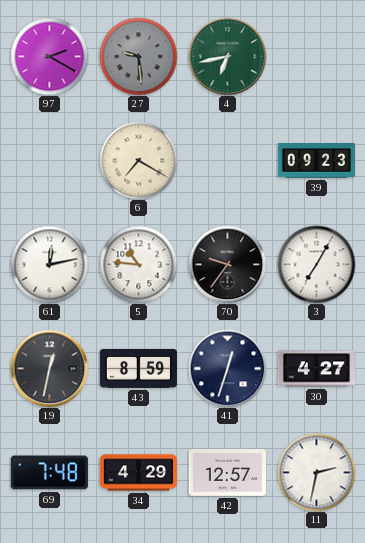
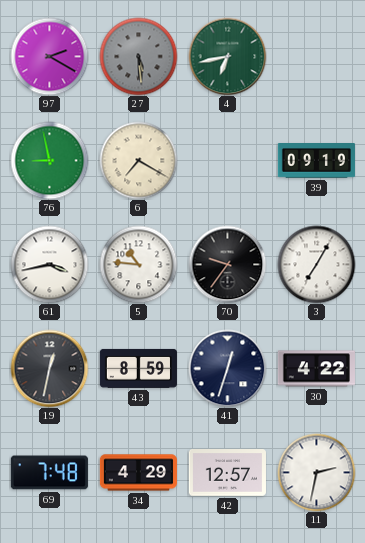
27: 9:29 -> 5:29
76: none -> 8:58
39: 09:23 -> 09:19
61: 12:13 -> 3:43
30: 4:27 -> 4:22
